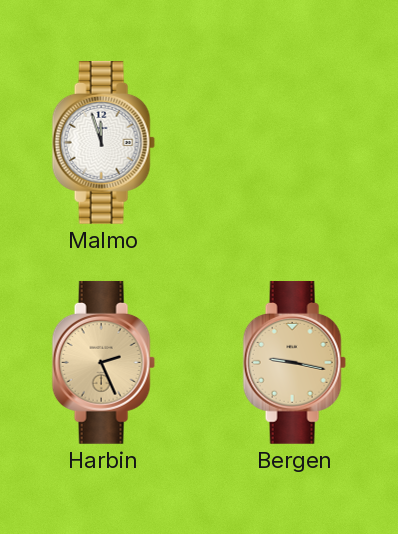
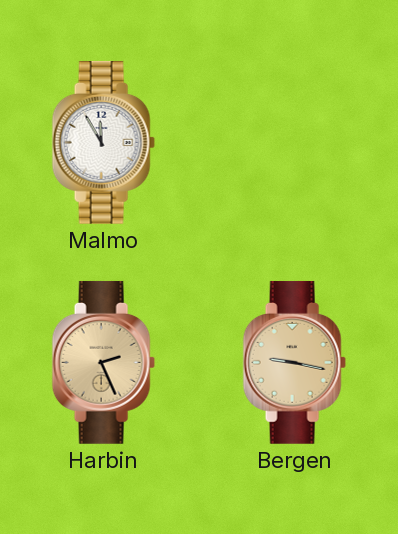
Malmo: 11:57 -> 11:55
